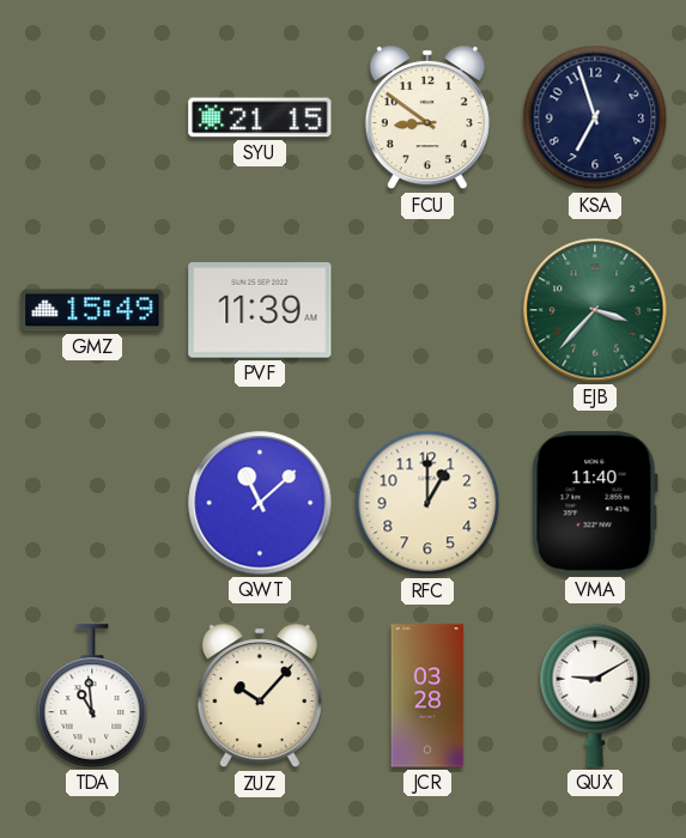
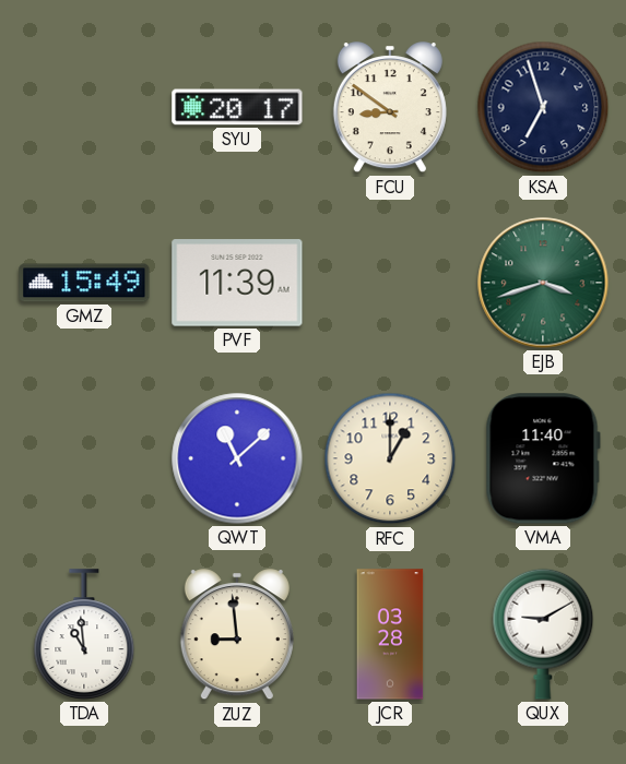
SYU: 21:15 -> 20:17
EJB: 3:37 -> 3:42
ZUZ: 10:07 -> 8:59
